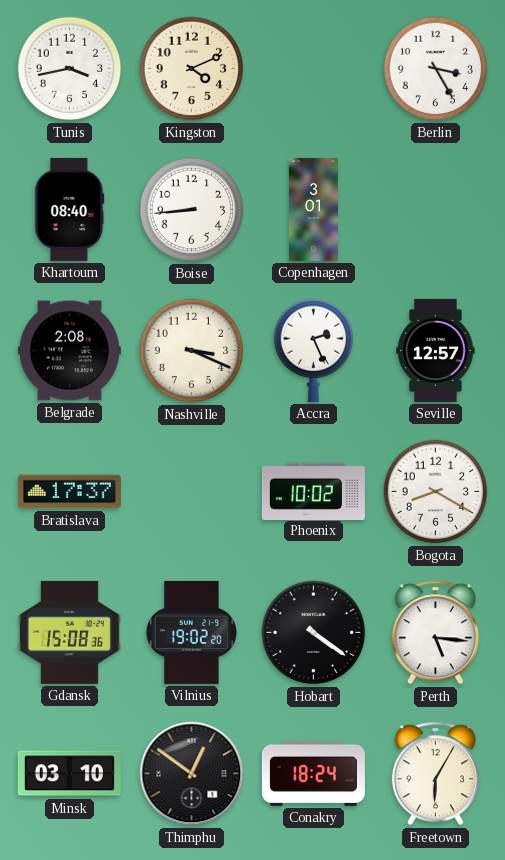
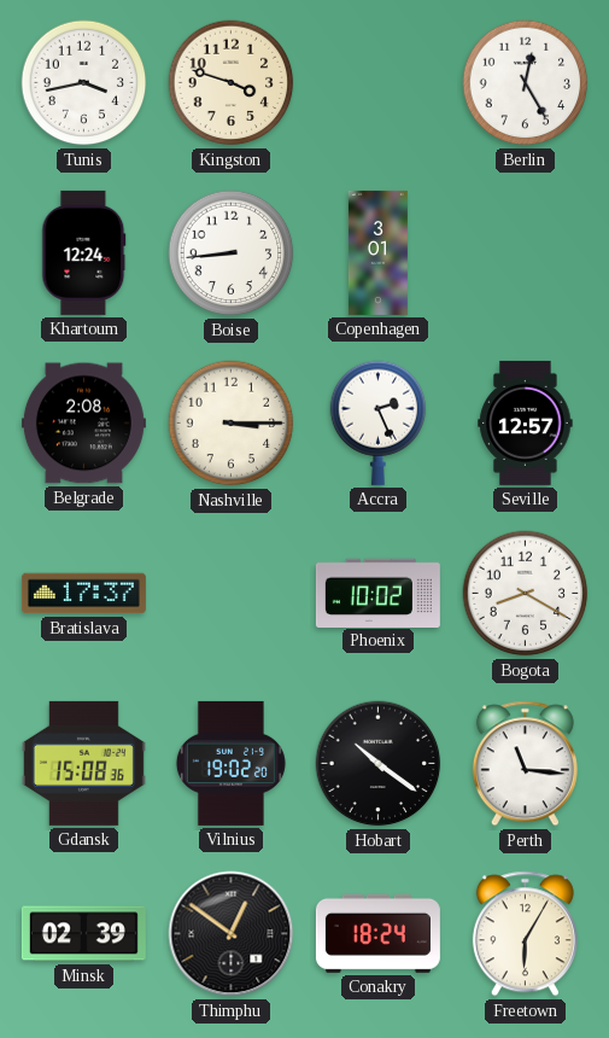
Kingston: 4:11 -> 3:48
Berlin: 3:25 -> 12:25
Khartoum: 08:40 -> 12:24
Nashville: 3:19 -> 3:15
Hobart: 4:21 -> 10:21
Perth: 5:16 -> 11:16
Minsk: 03:10 -> 02:39
